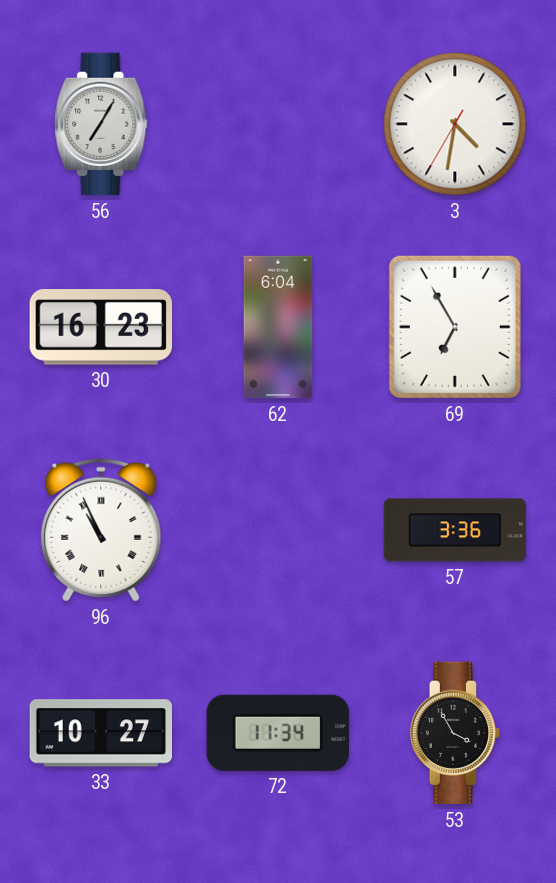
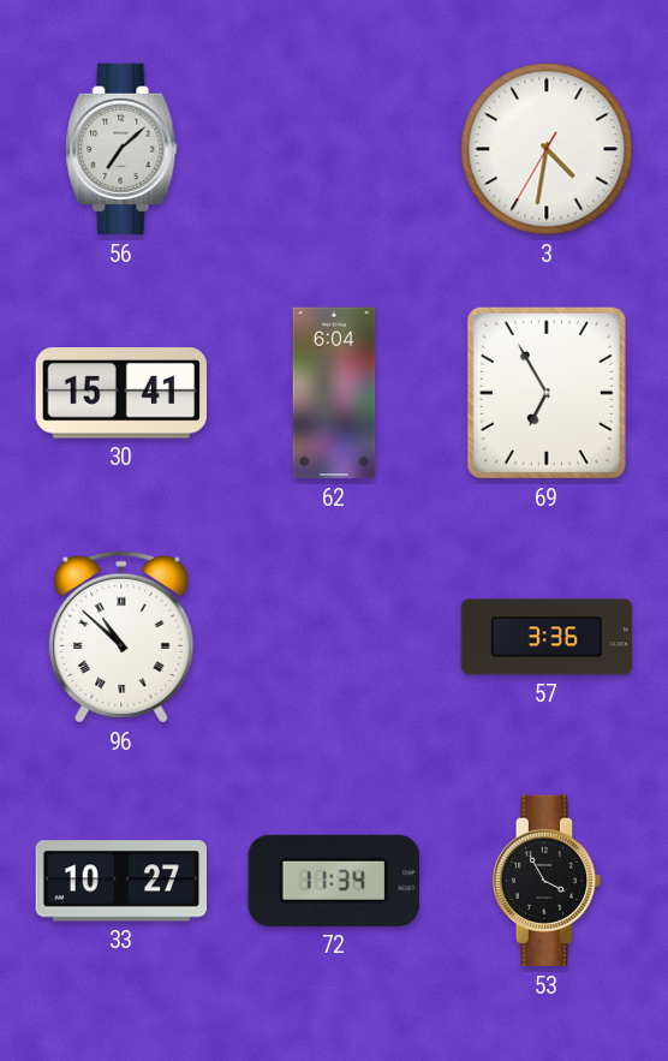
56: 7:05 -> 7:08
30: 16:23 -> 15:41
96: 10:56 -> 10:52
